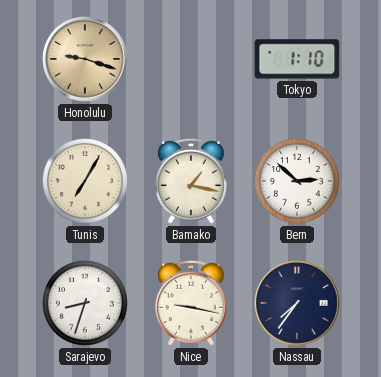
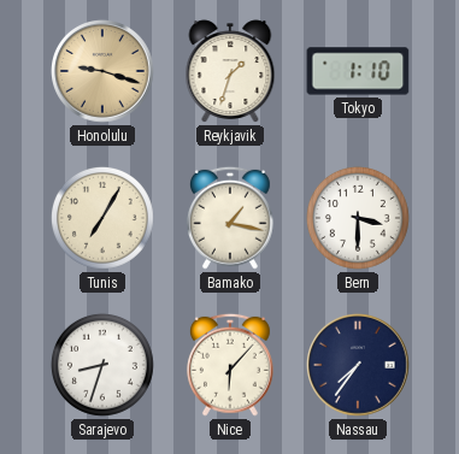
Reykjavik: none -> 1:33
Bern: 2:52 -> 3:30
Nice: 9:17 -> 6:07
